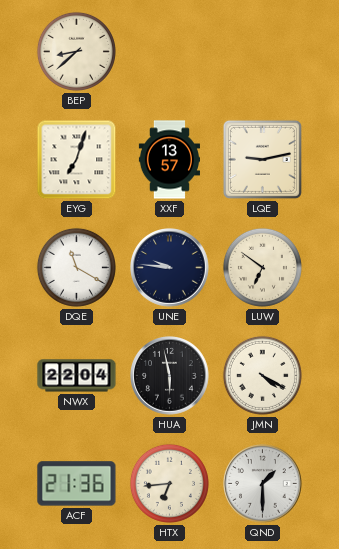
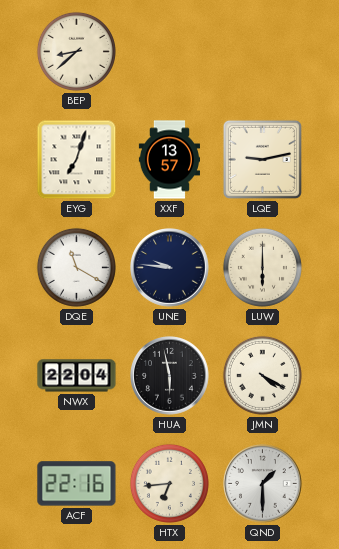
LUW: 6:51 -> 6:00
ACF: 21:36 -> 22:16
